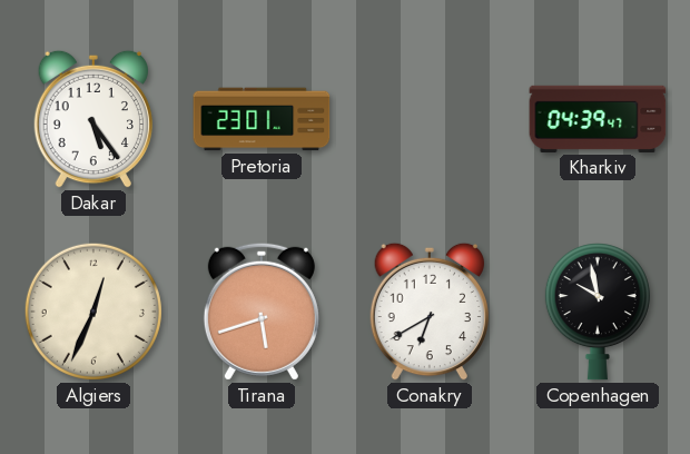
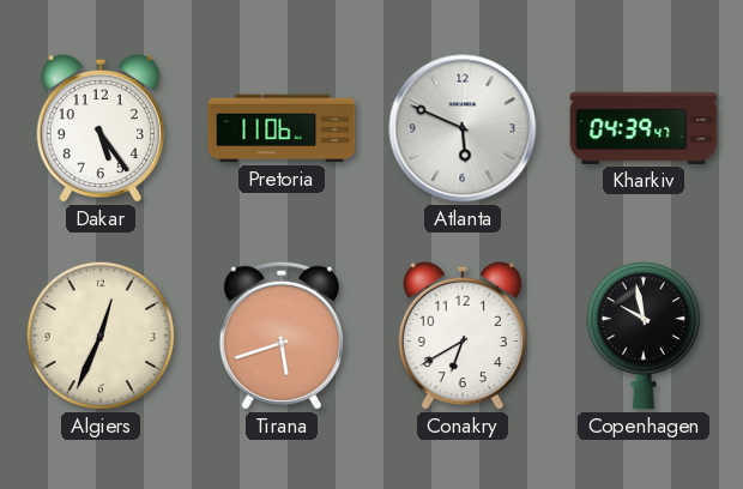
Pretoria: 23:01 -> 11:06
Atlanta: none -> 5:49
